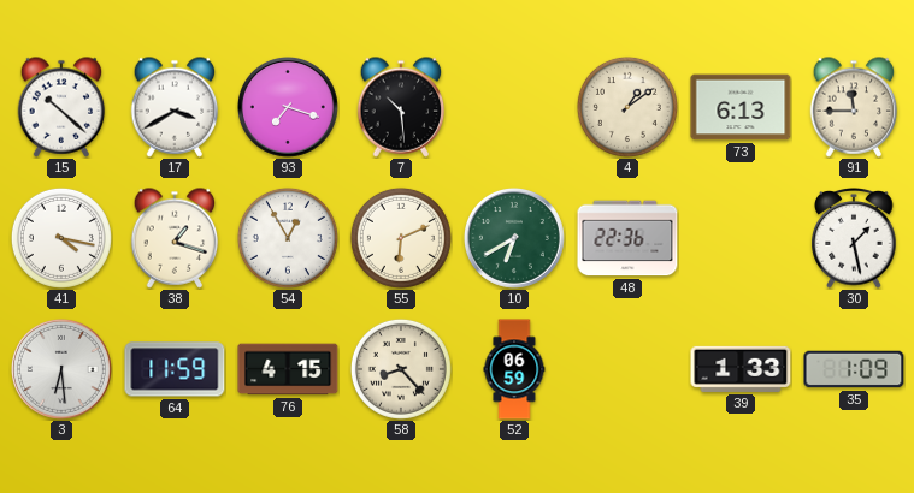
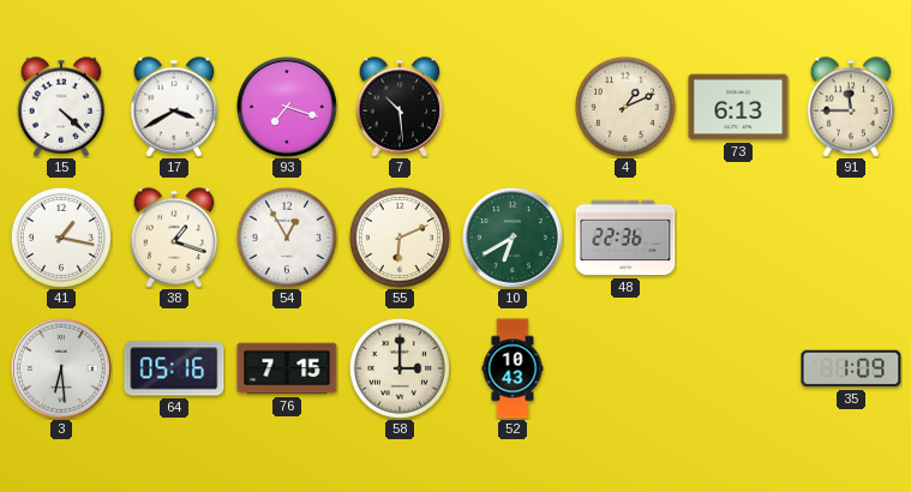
15: 10:22 -> 4:22
4: 1:09 -> 1:11
41: 4:17 -> 1:17
30: 1:28 -> none
64: 11:59 -> 05:16
76: 4:15 -> 7:15
58: 8:23 -> 3:00
52: 06:59 -> 10:43
39: 1:33 -> none
